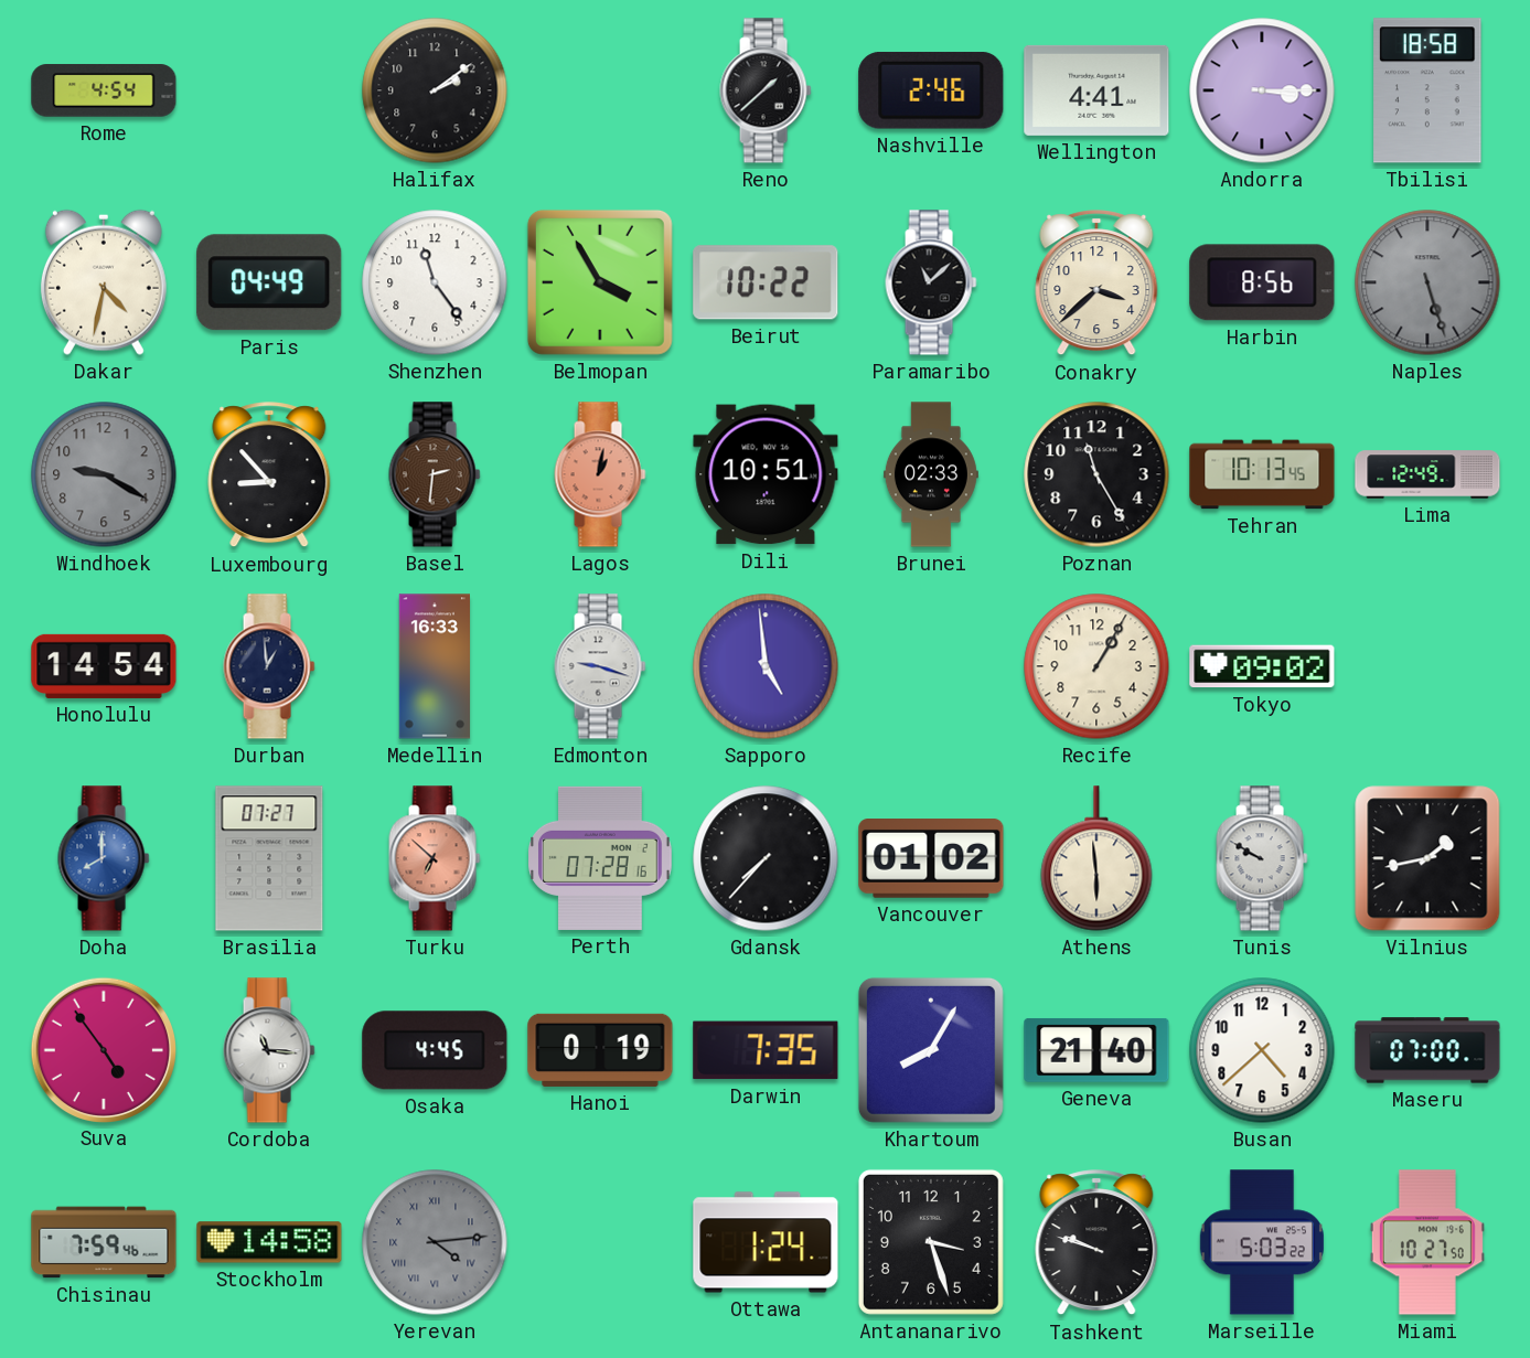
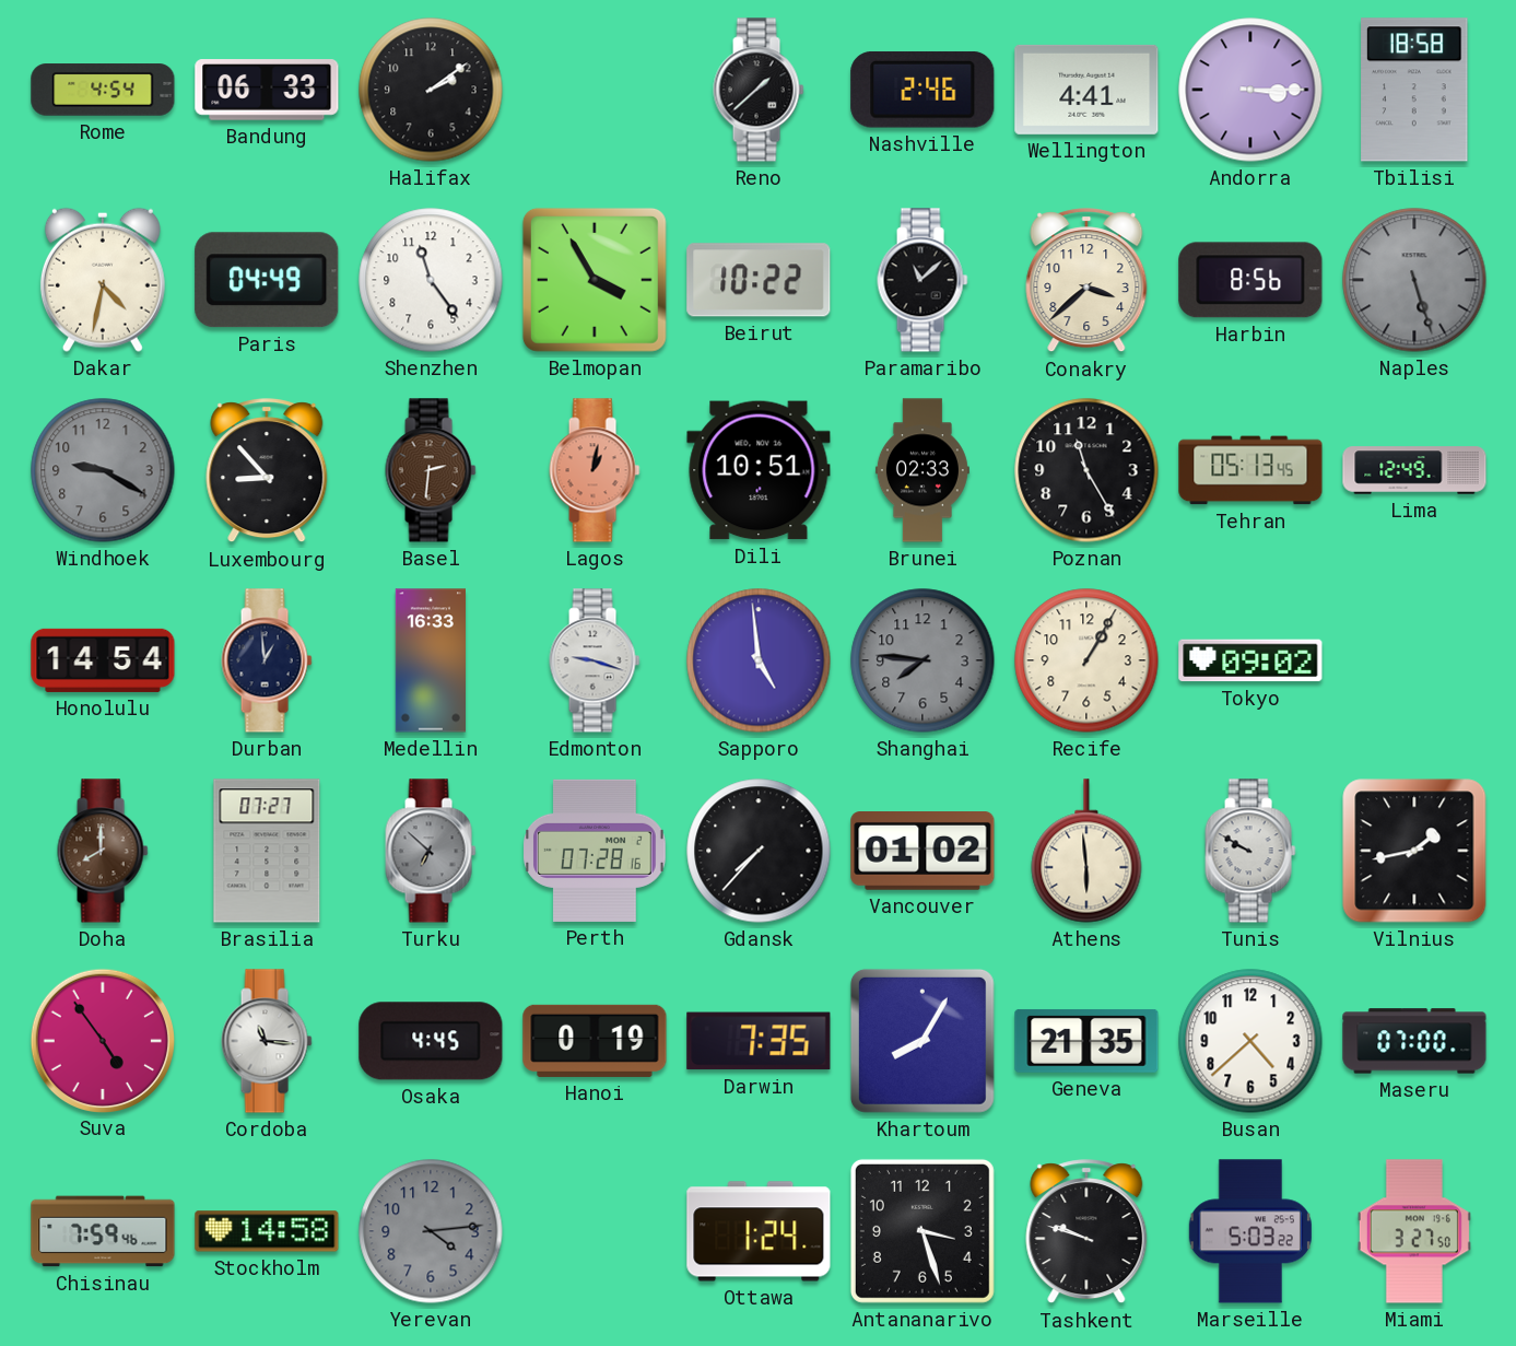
Bandung: none -> 06:33
Tehran: 10:13 -> 05:13
Shanghai: none -> 7:46
Doha dial: blue -> brown
Turku dial: salmon -> grey
Geneva: 21:40 -> 21:35
Yerevan numerals: Roman -> Arabic
Miami: 10:27 -> 3:27
